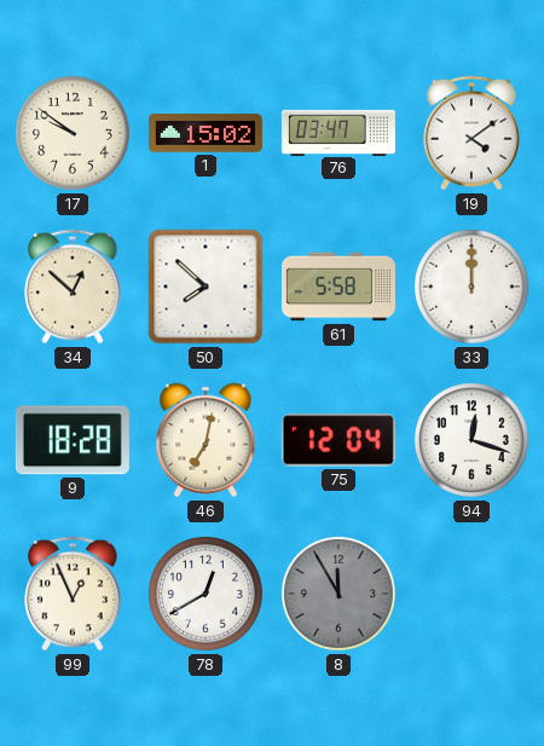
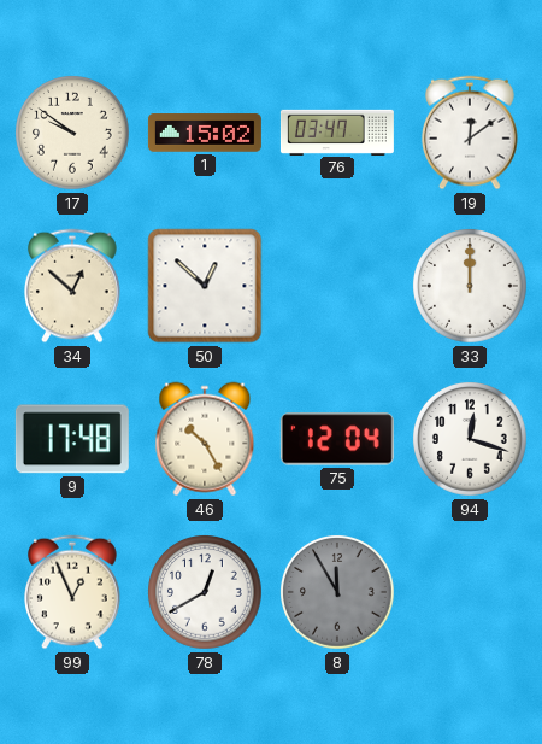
19: 4:09 -> 12:09
50: 7:52 -> 12:52
61: 5:58 -> none
9: 18:28 -> 17:48
46: 7:02 -> 10:25
